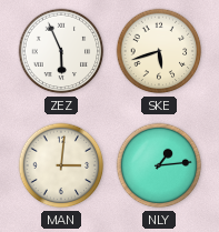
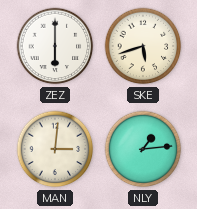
ZEZ: 5:56 -> 6:00
